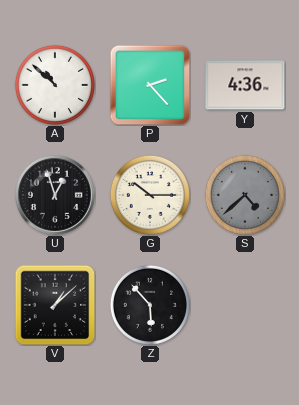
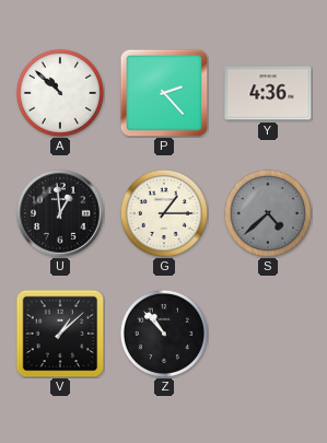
U: 12:57 -> 12:59
G: 10:15 -> 1:15
Z: 5:53 -> 10:53
